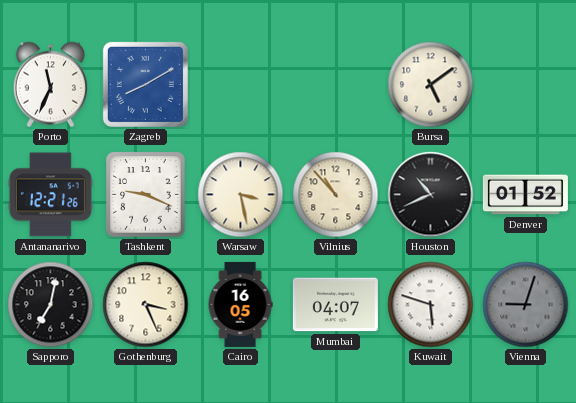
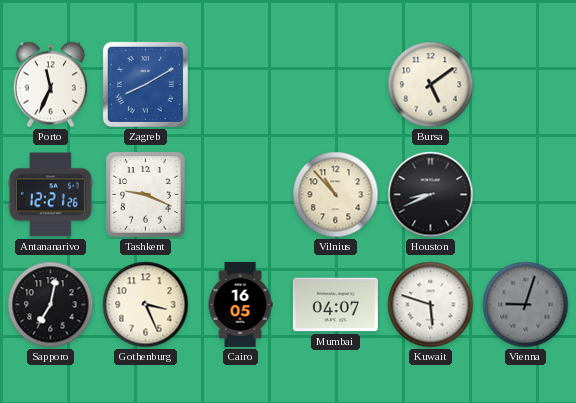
Warsaw: 3:28 -> none
Houston: 10:41 -> 8:41
Denver: 01:52 -> none
